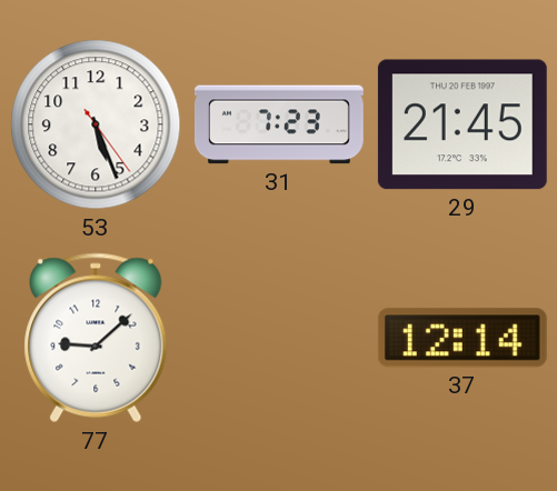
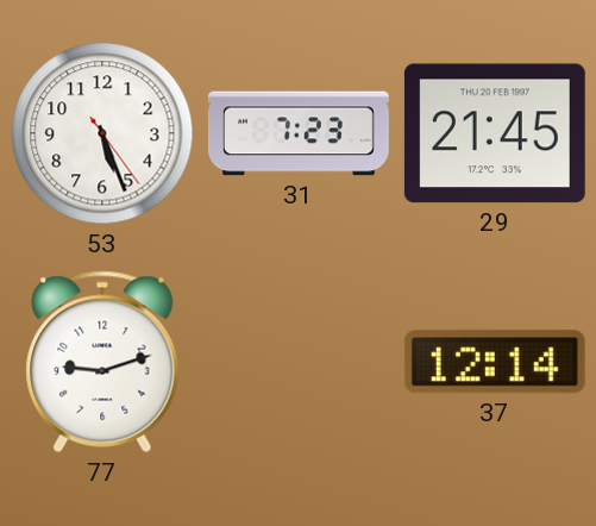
77: 9:08 -> 9:12
